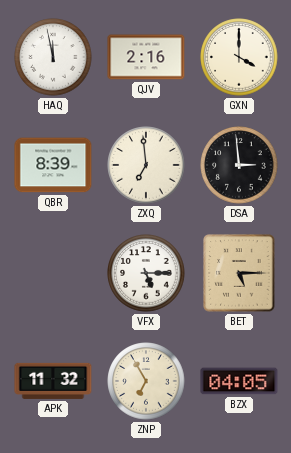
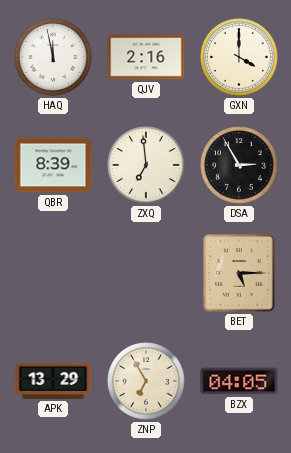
DSA: 2:59 -> 2:55
VFX: 5:15 -> none
APK: 11:32 -> 13:29
